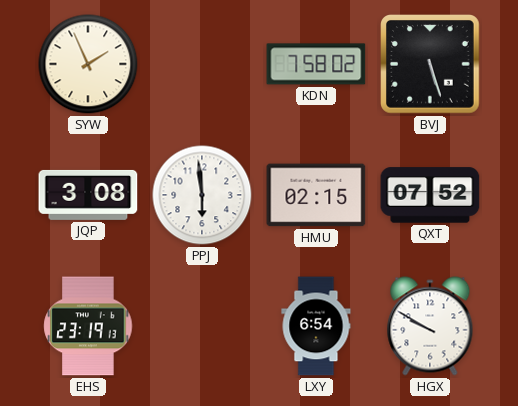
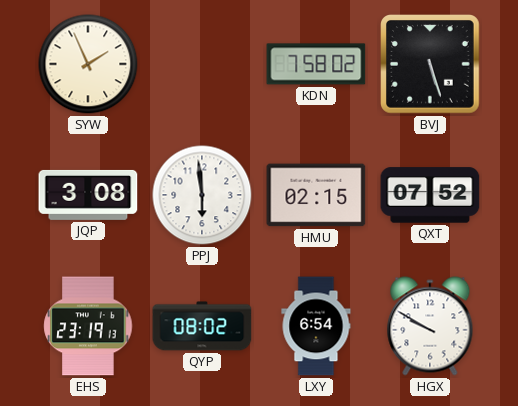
QYP: none -> 08:02
